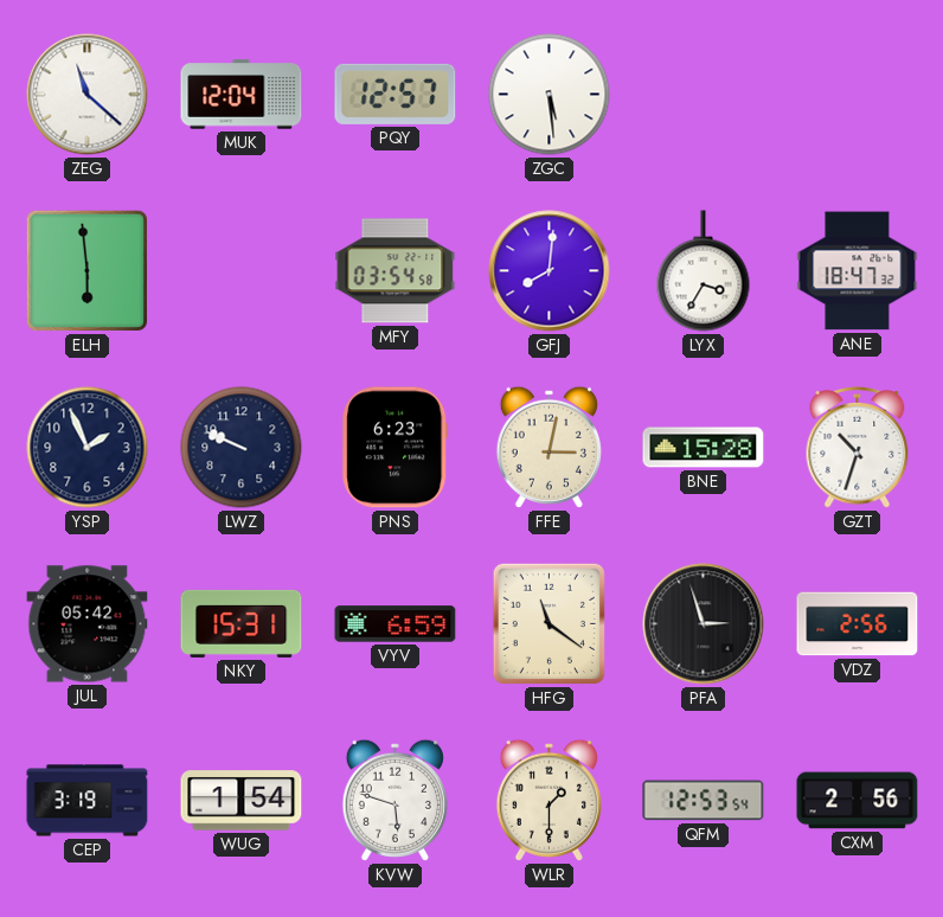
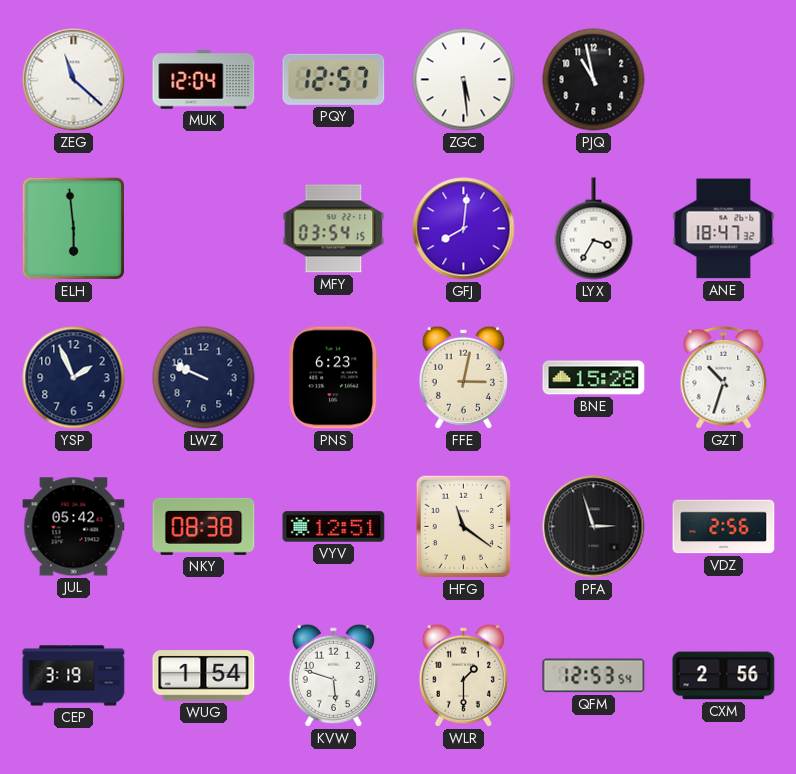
PJQ: none -> 10:58
MFY: 03:54:58 -> 03:54:15
NKY: 15:31 -> 08:38
VYV: 6:59 -> 12:51
